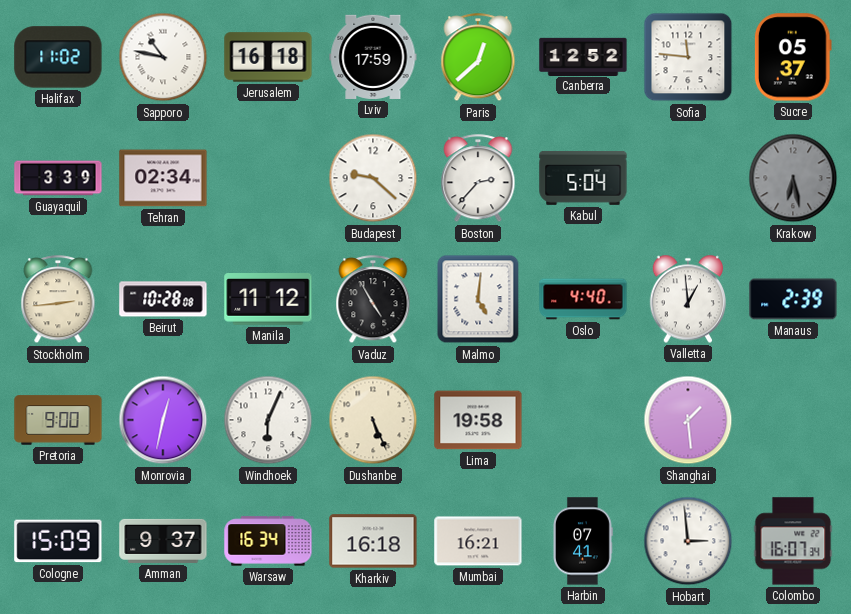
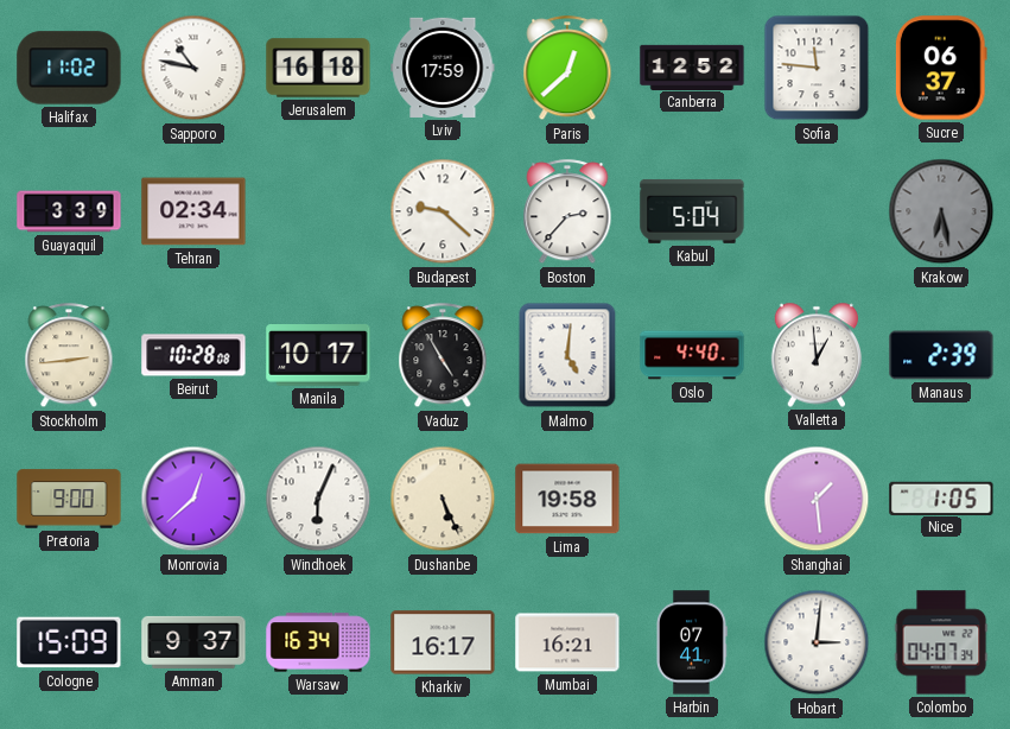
Sucre: 05:37 -> 06:37
Manila: 11:12 -> 10:17
Monrovia: 12:32 -> 12:38
Nice: none -> 1:05
Kharkiv: 16:18 -> 16:17
Hobart: 2:59 -> 3:01
Colombo: 16:07 -> 04:07
